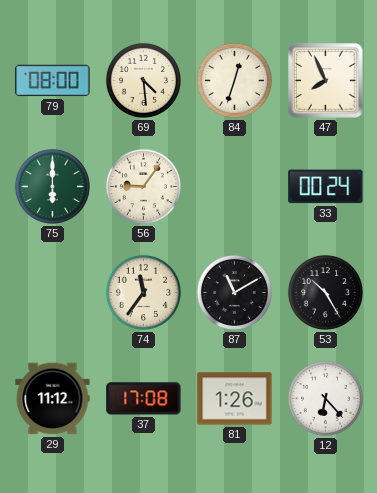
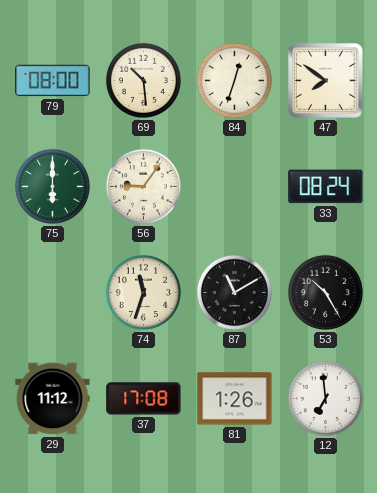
69: 4:29 -> 10:29
47: 7:56 -> 7:51
33: 00:24 -> 08:24
74: 11:36 -> 11:33
12: 6:23 -> 6:59
